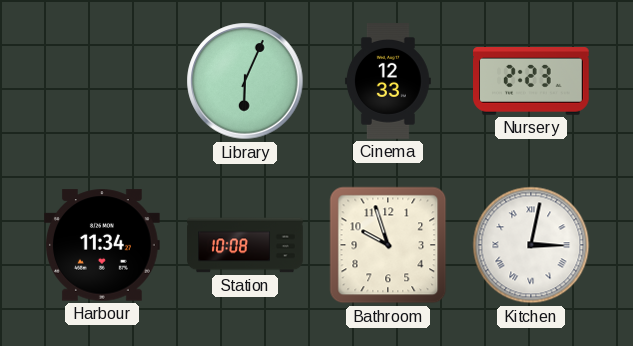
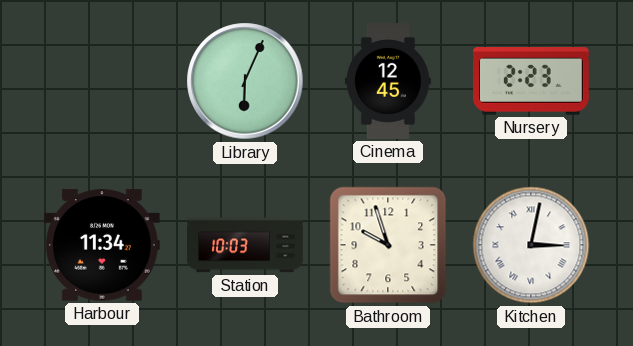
Cinema: 12:33 -> 12:45
Station: 10:08 -> 10:03
